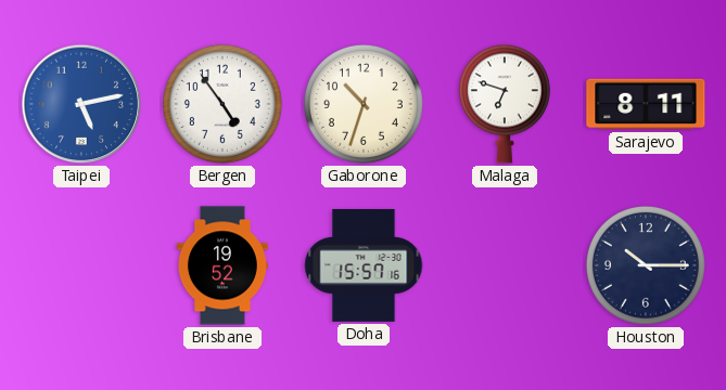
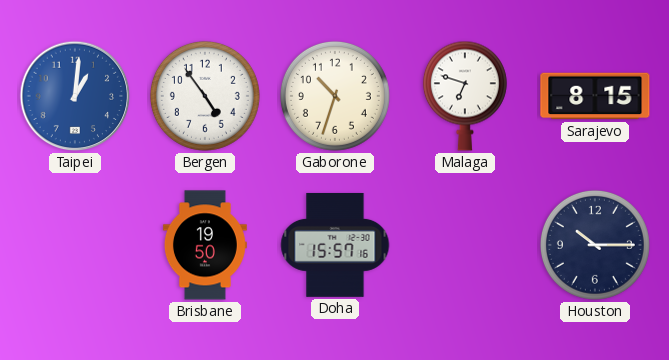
Taipei: 5:13 -> 1:01
Sarajevo: 8:11 -> 8:15
Brisbane: 19:52 -> 19:50
